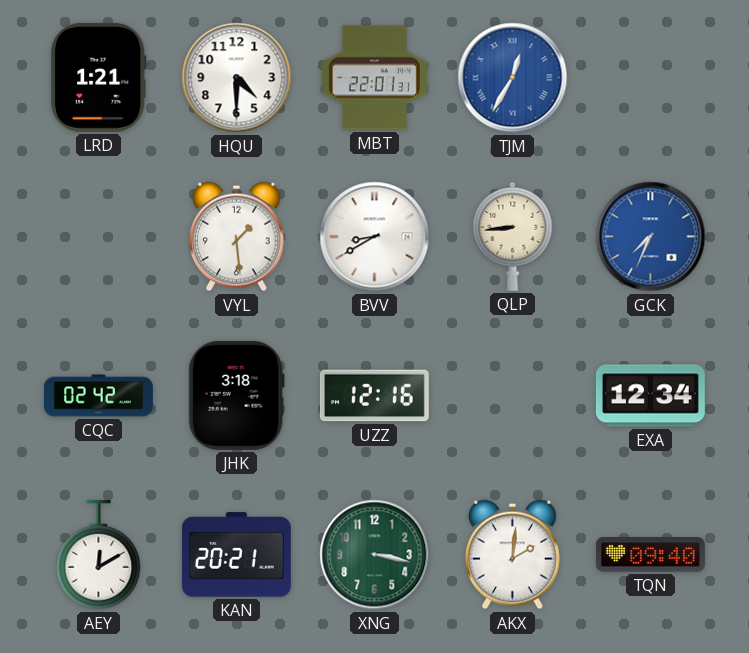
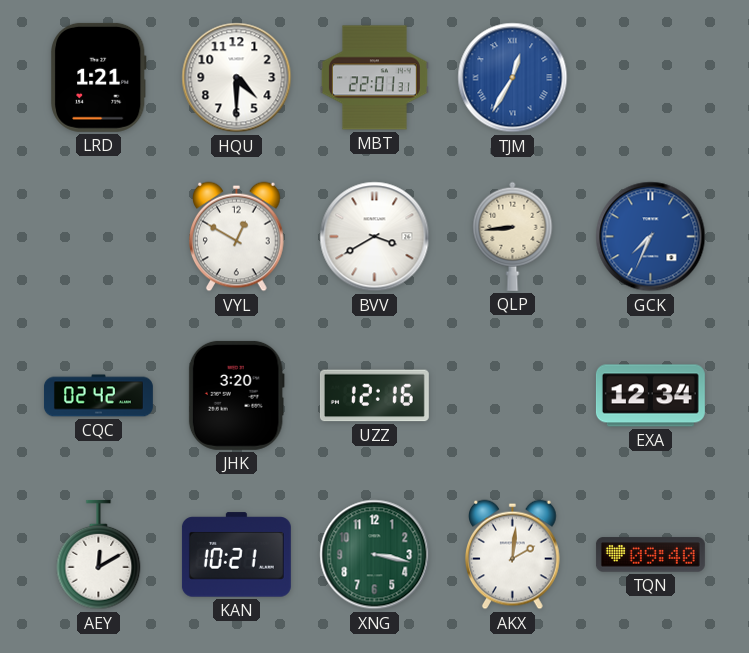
VYL: 1:29 -> 12:50
BVV: 8:40 -> 3:40
JHK: 3:18 -> 3:20
KAN: 20:21 -> 10:21
